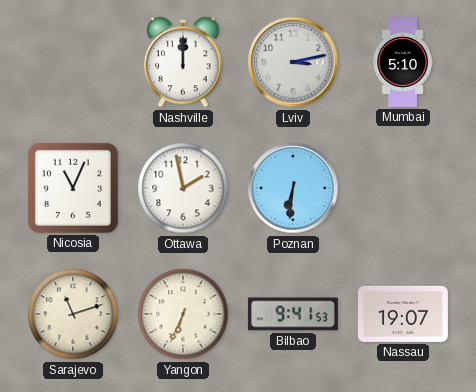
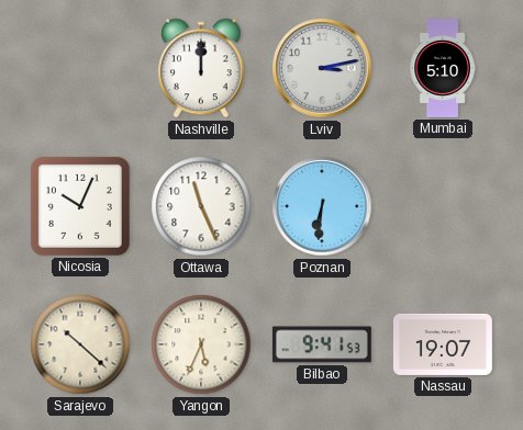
Nicosia: 11:04 -> 10:04
Ottawa: 1:58 -> 11:26
Sarajevo: 11:12 -> 10:22
Yangon: 6:34 -> 5:34
